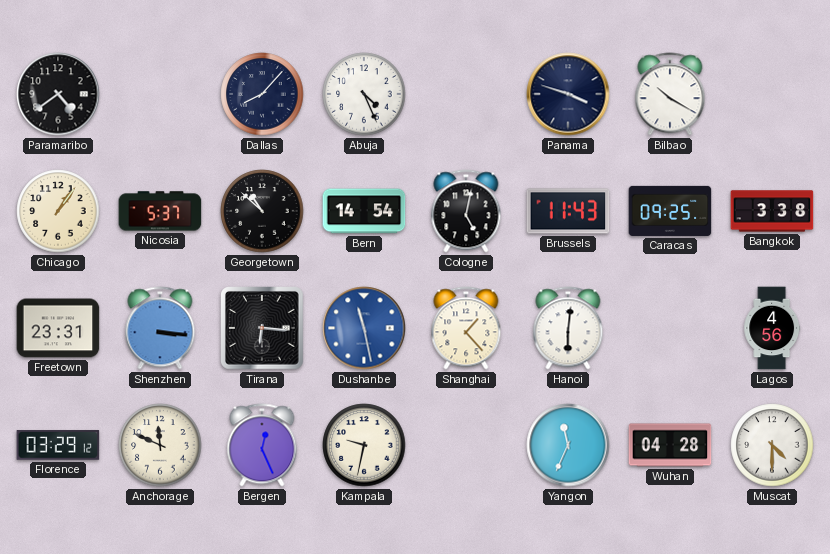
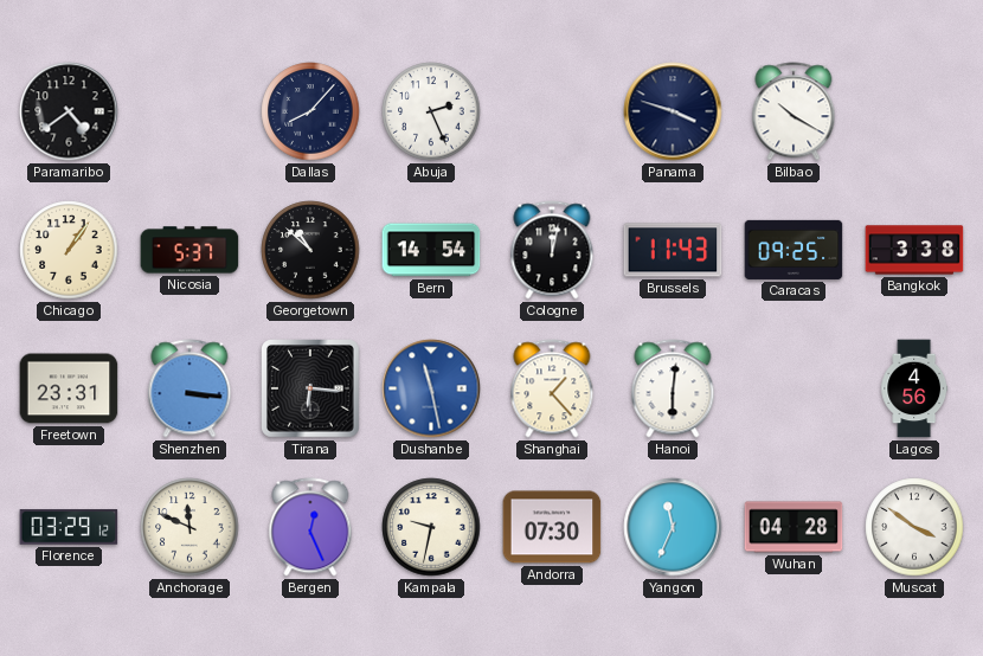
Abuja: 4:26 -> 2:26
Cologne: 5:02 -> 12:02
Andorra: none -> 07:30
Muscat: 4:30 -> 3:51
